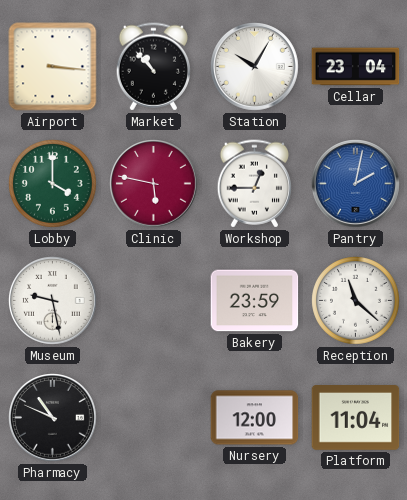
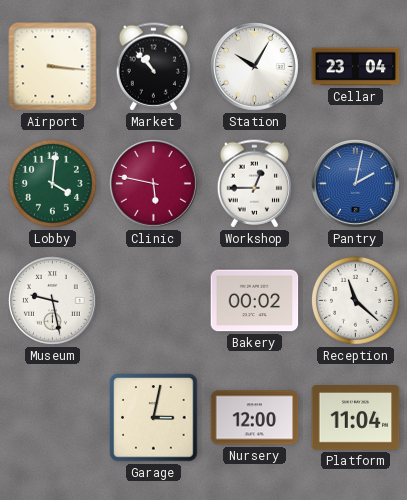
Lobby: 4:00 -> 4:01
Bakery: 23:59 -> 00:02
Pharmacy: 10:49 -> none
Garage: none -> 3:02
